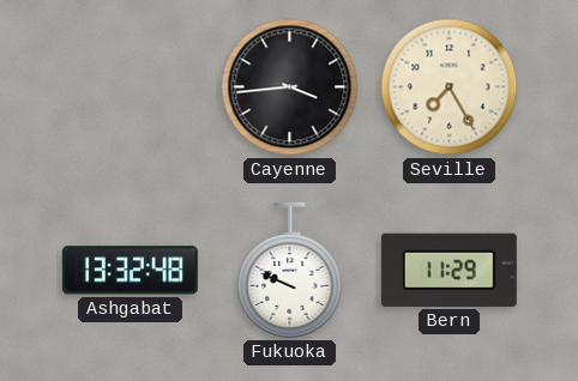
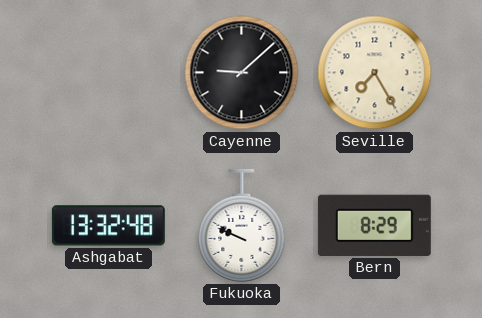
Cayenne: 3:44 -> 9:08
Bern: 11:29 -> 8:29
